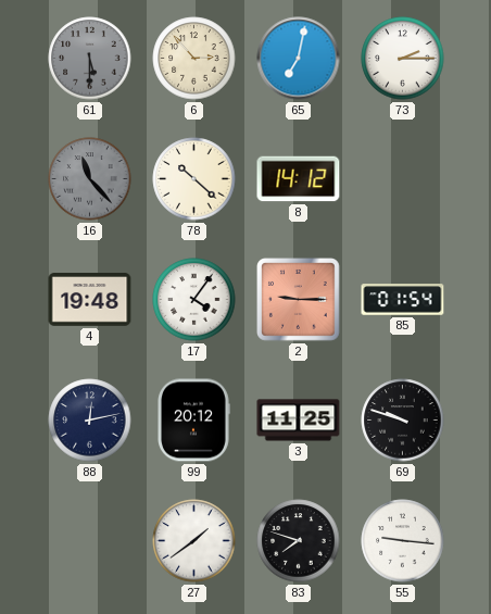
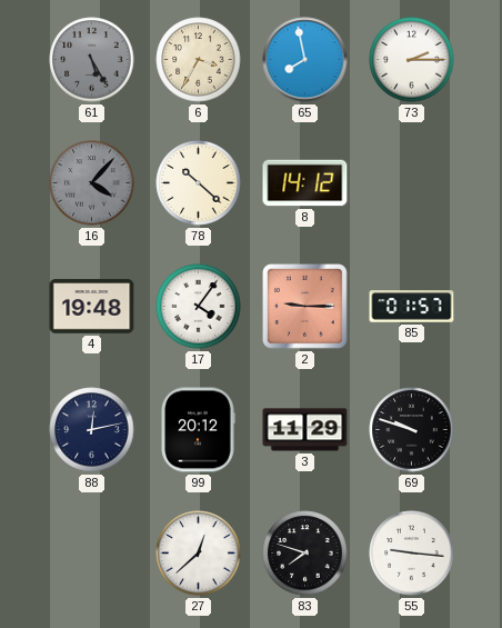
61: 5:30 -> 5:25
6: 2:53 -> 3:35
65: 7:02 -> 7:58
16: 11:23 -> 4:07
85: 01:54 -> 01:57
3: 11:25 -> 11:29
27: 1:39 -> 12:38
